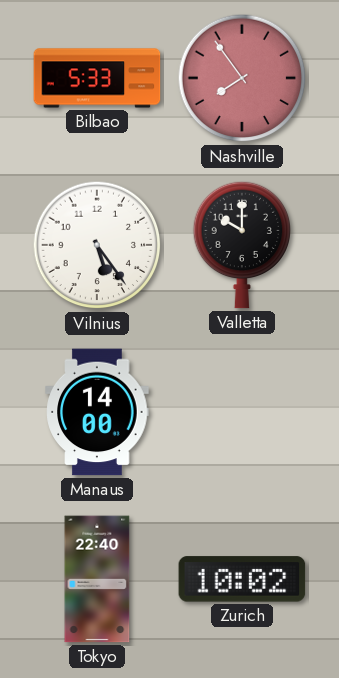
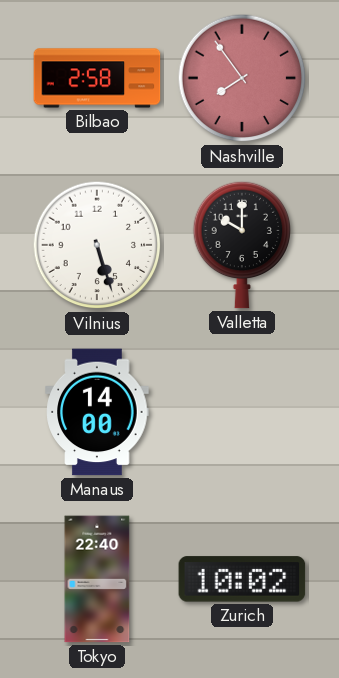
Bilbao: 5:33 -> 2:58
Vilnius: 5:24 -> 5:27
